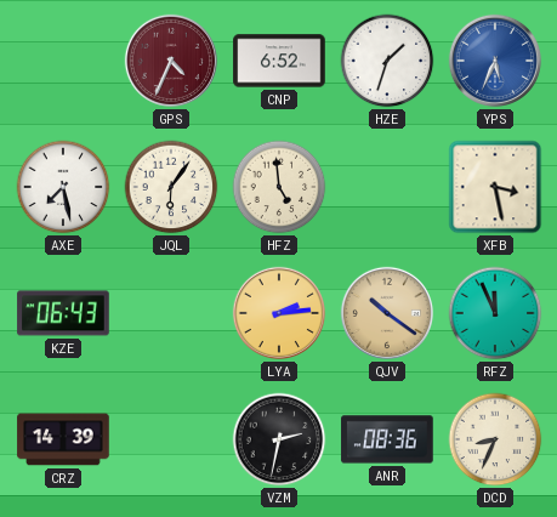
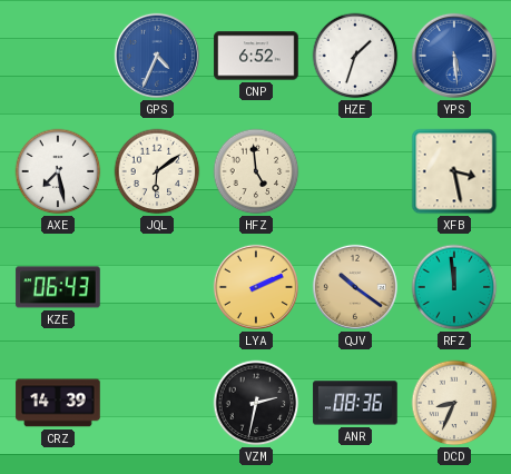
GPS dial: burgundy -> blue
YPS: 5:34 -> 5:29
JQL: 6:06 -> 6:09
LYA: 2:14 -> 2:11
RFZ: 11:56 -> 11:59
